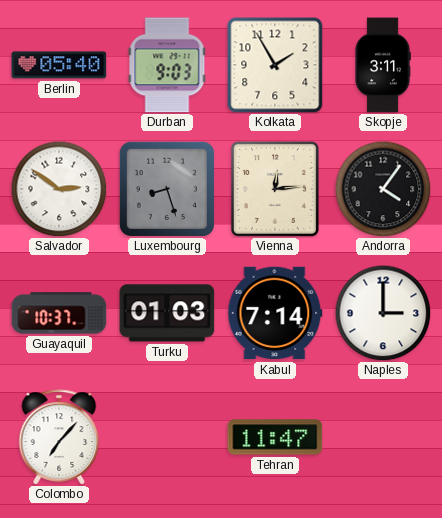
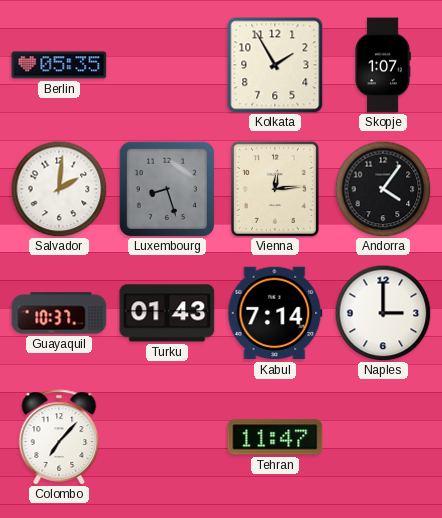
Berlin: 05:40 -> 05:35
Durban: 9:03 -> none
Skopje: 3:11 -> 1:07
Salvador: 2:51 -> 2:01
Turku: 01:03 -> 01:43
